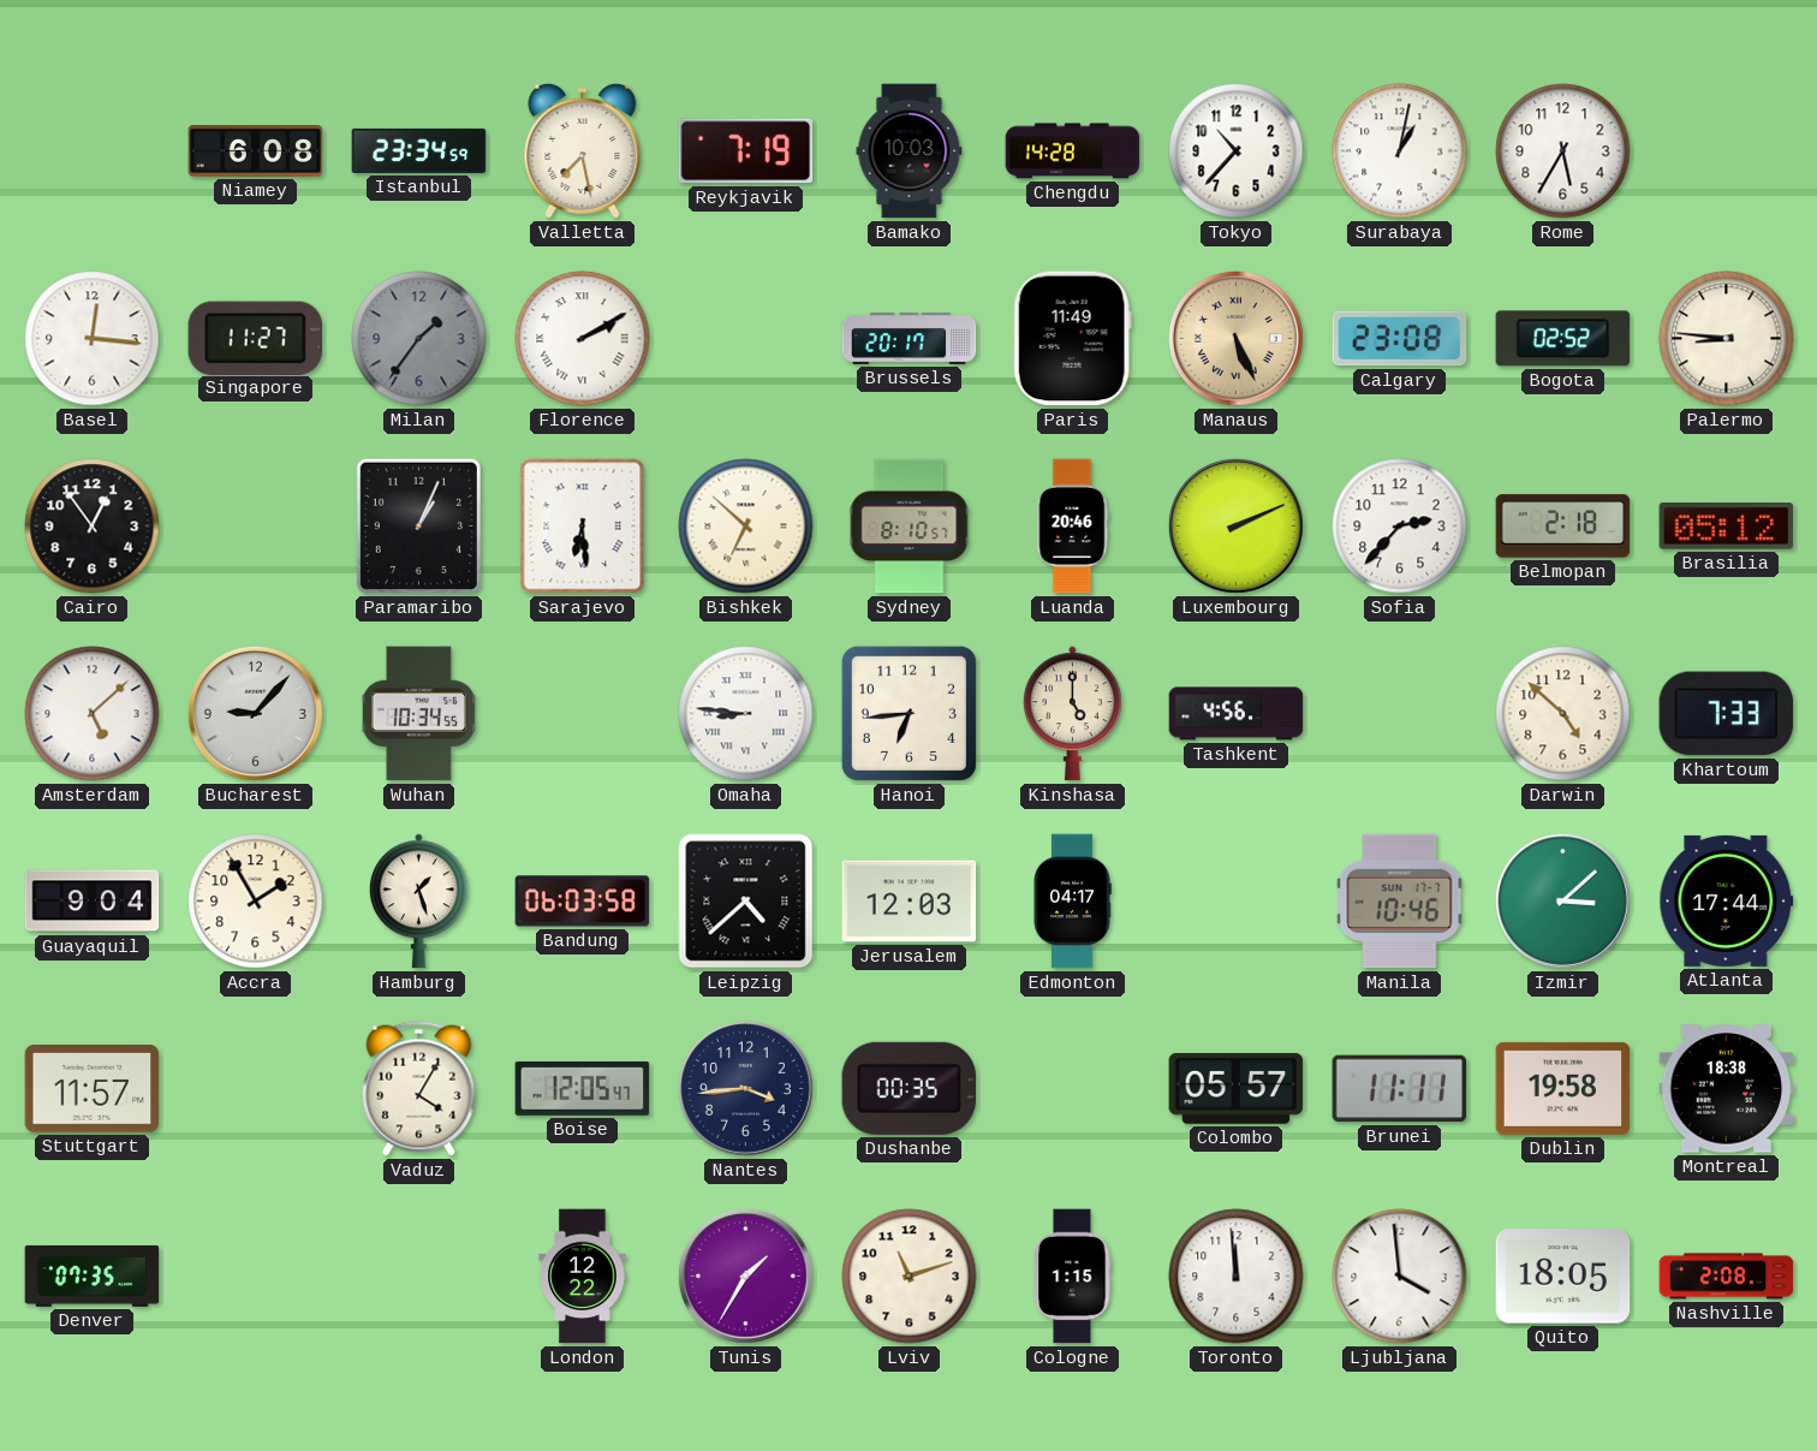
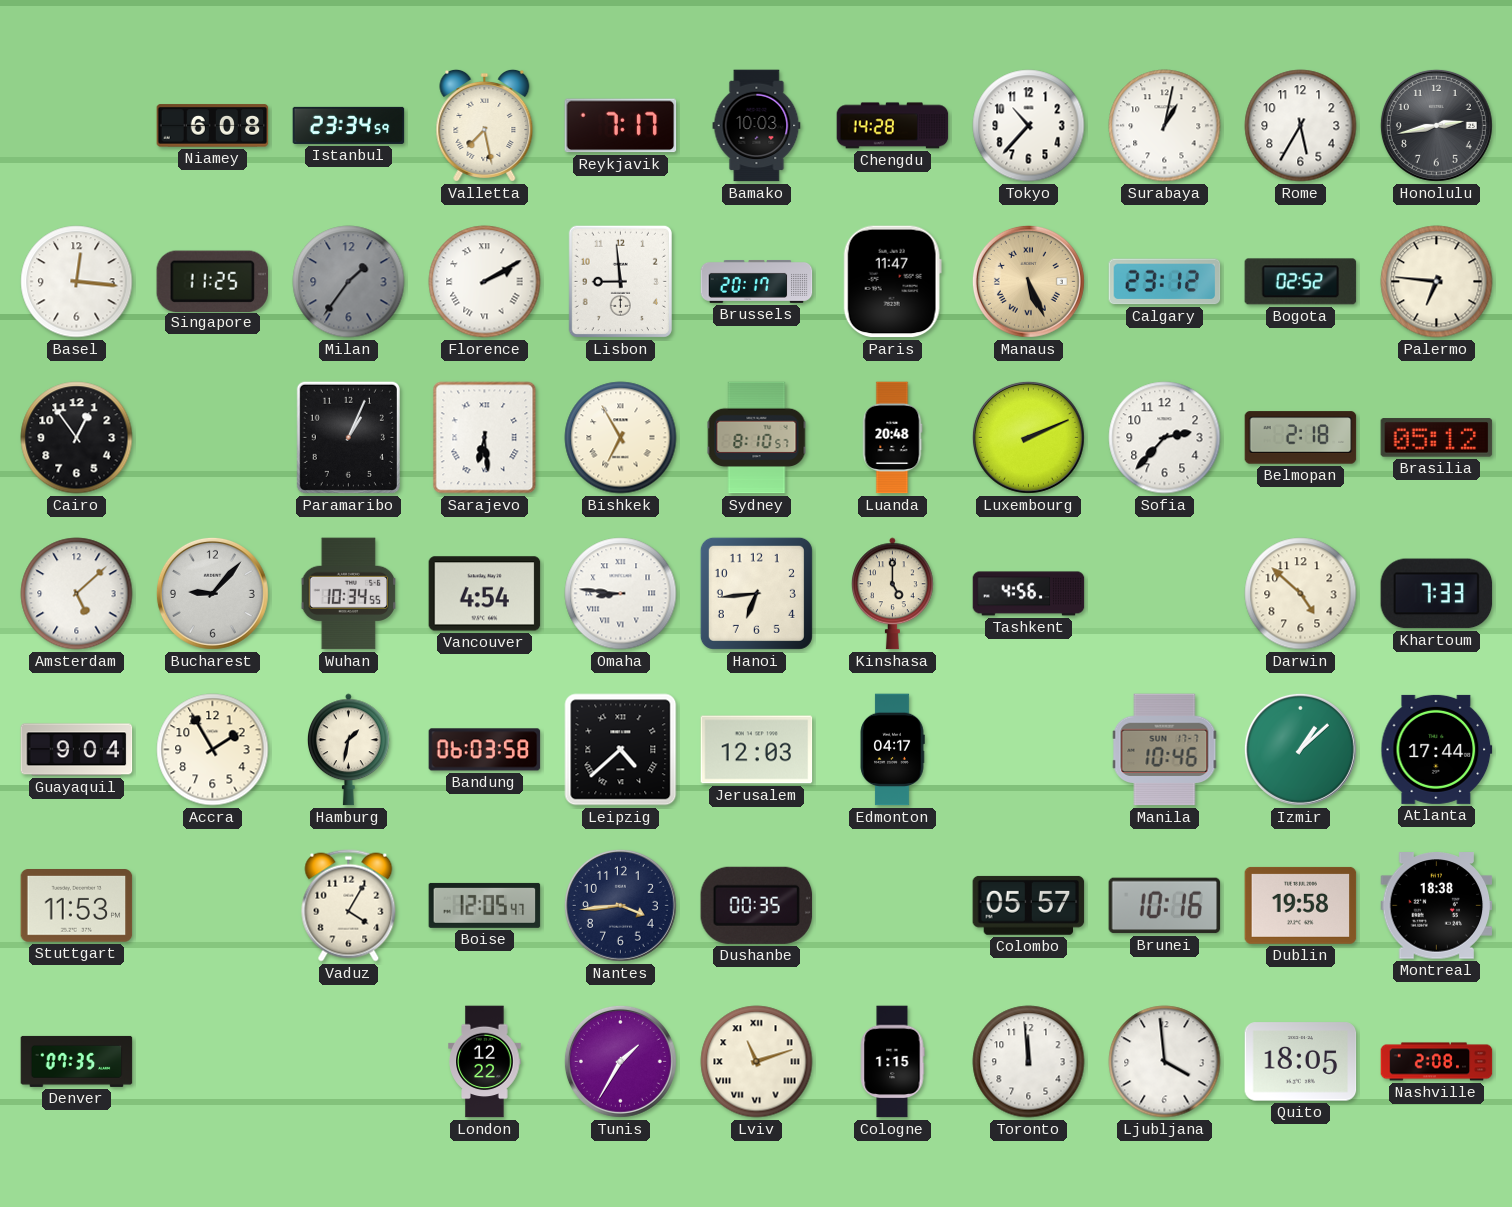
Reykjavik: 7:19 -> 7:17
Honolulu: none -> 2:43
Singapore: 11:27 -> 11:25
Lisbon: none -> 8:59
Paris: 11:49 -> 11:47
Calgary: 23:08 -> 23:12
Palermo: 8:46 -> 6:46
Bishkek: 6:52 -> 6:55
Luanda: 20:46 -> 20:48
Vancouver: none -> 4:54
Hamburg: 1:27 -> 1:32
Izmir: 3:08 -> 1:08
Stuttgart: 11:57 -> 11:53
Brunei: 11:11 -> 10:16
Lviv numerals: Arabic -> Roman
